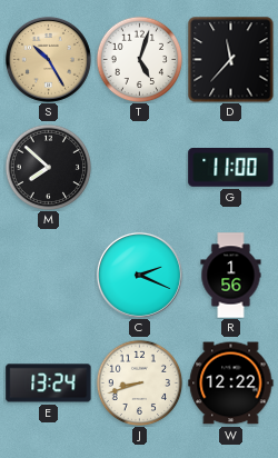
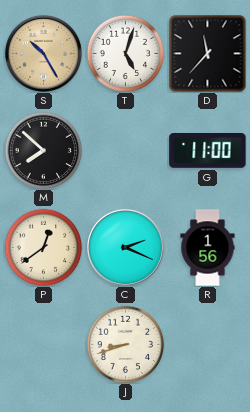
P: none -> 12:39
E: 13:24 -> none
W: 12:22 -> none
